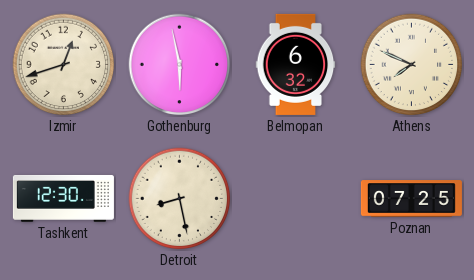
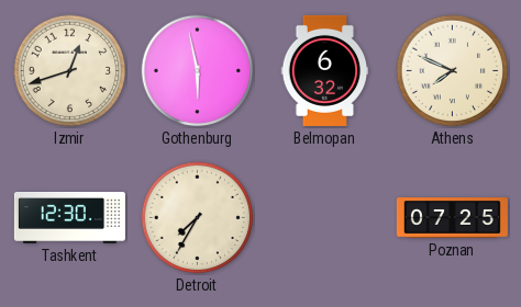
Detroit: 8:28 -> 7:35
